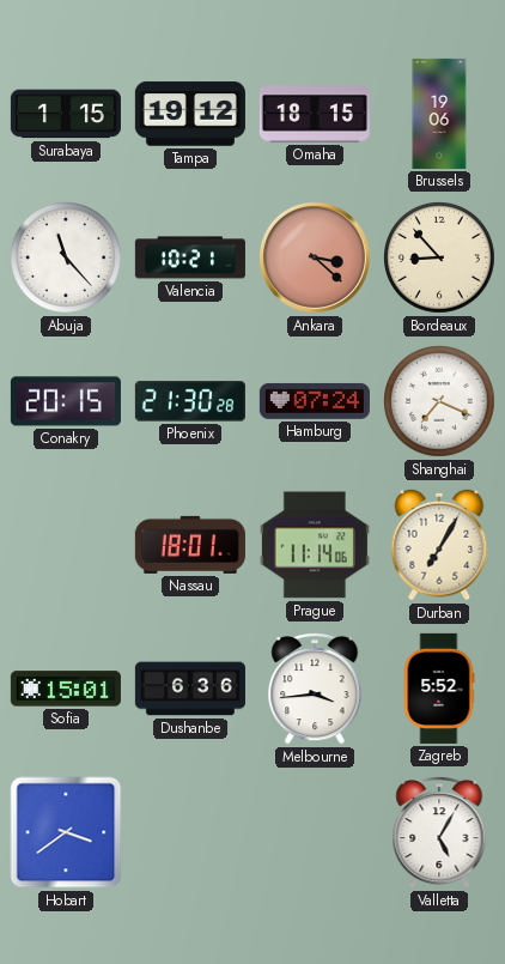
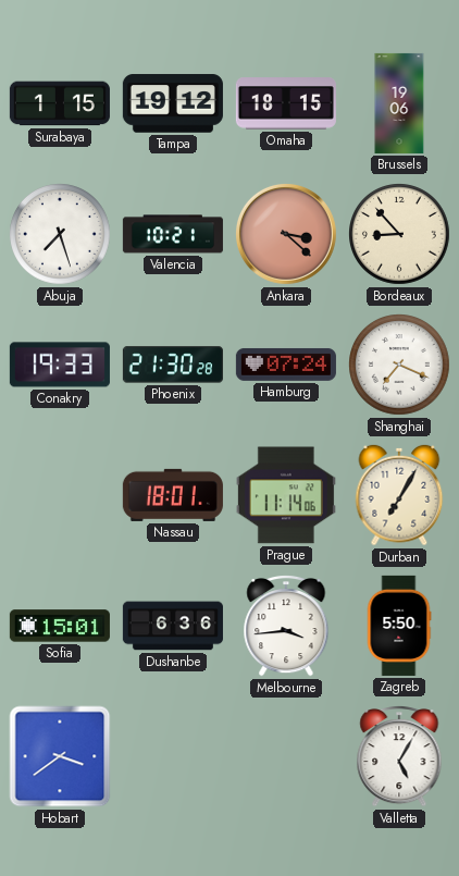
Abuja: 11:23 -> 7:27
Conakry: 20:15 -> 19:33
Zagreb: 5:52 -> 5:50
